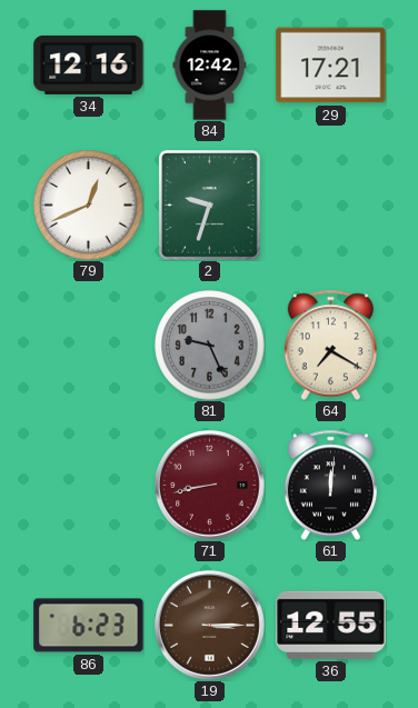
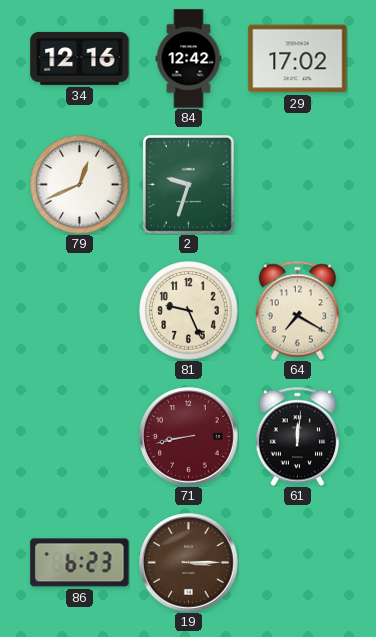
29: 17:21 -> 17:02
81 dial: grey -> cream
36: 12:55 -> none
